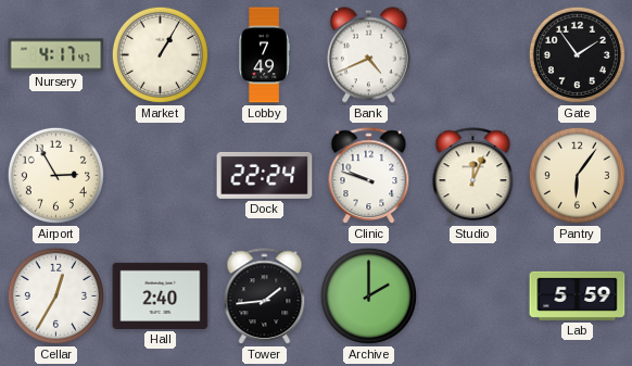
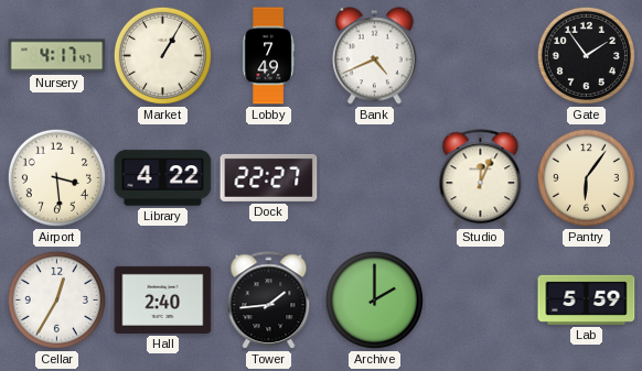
Airport: 2:55 -> 3:29
Library: none -> 4:22
Dock: 22:24 -> 22:27
Clinic: 9:48 -> none
